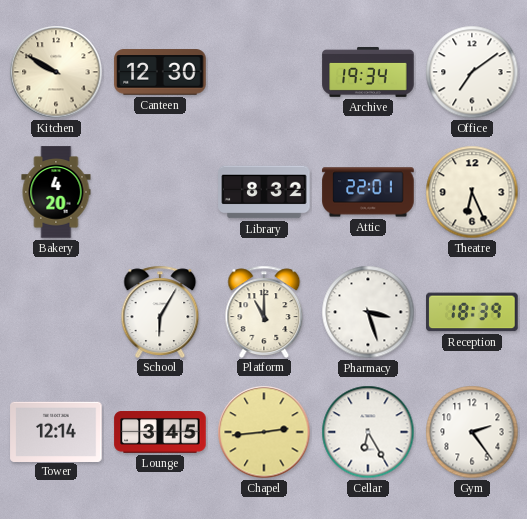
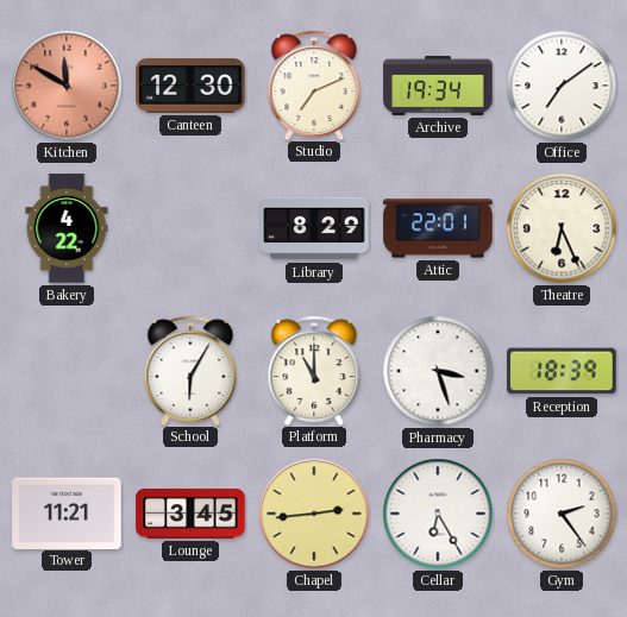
Kitchen: 9:50 -> 11:50
Kitchen dial: cream -> salmon
Studio: none -> 7:11
Bakery: 4:20 -> 4:22
Library: 8:32 -> 8:29
Tower: 12:14 -> 11:21
